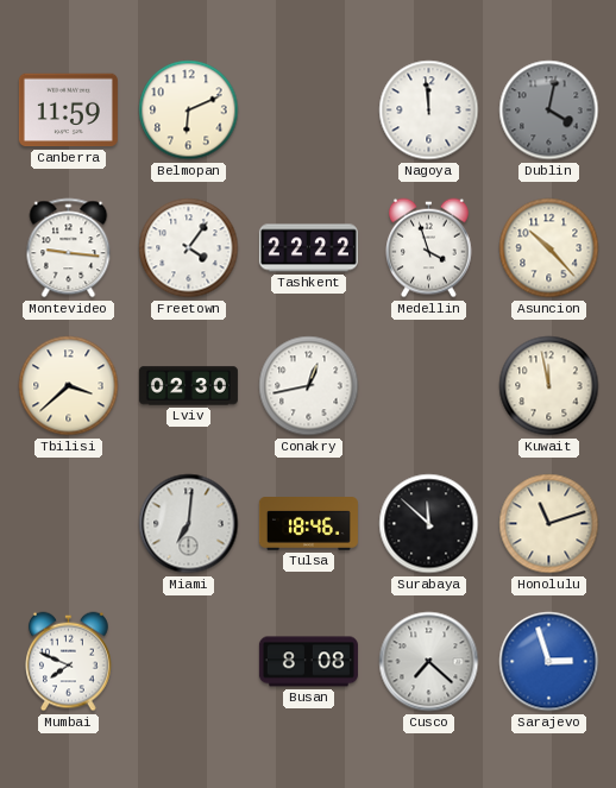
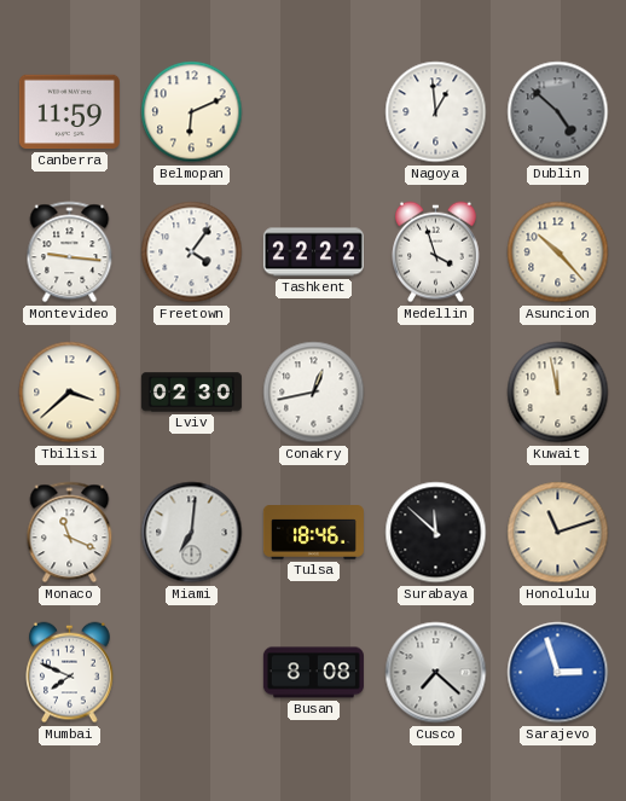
Nagoya: 11:59 -> 12:59
Dublin: 4:02 -> 4:52
Monaco: none -> 11:19
